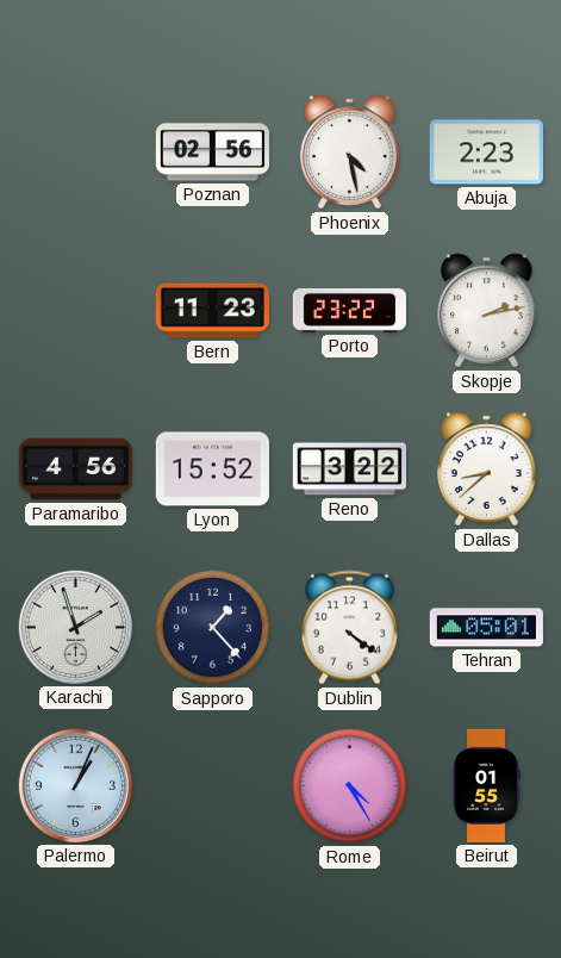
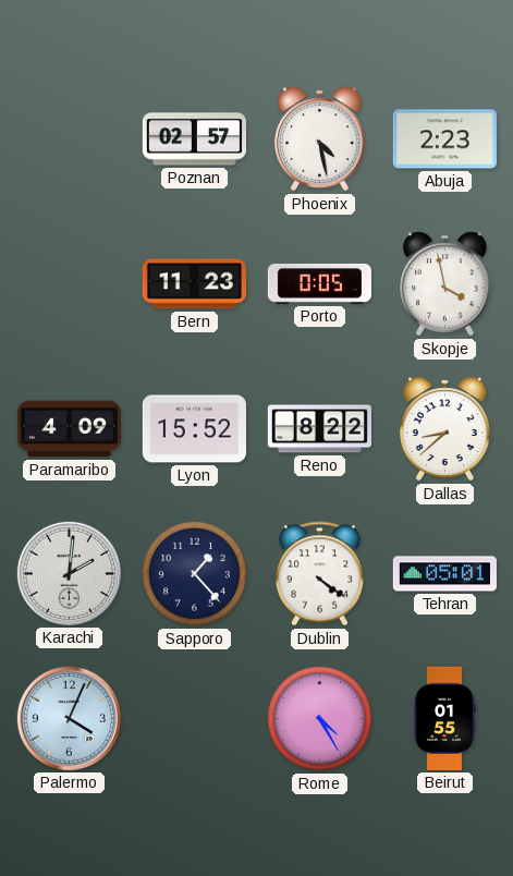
Poznan: 02:56 -> 02:57
Porto: 23:22 -> 0:05
Skopje: 2:13 -> 3:58
Paramaribo: 4:56 -> 4:09
Reno: 3:22 -> 8:22
Karachi: 1:57 -> 2:01
Palermo: 1:04 -> 4:04
